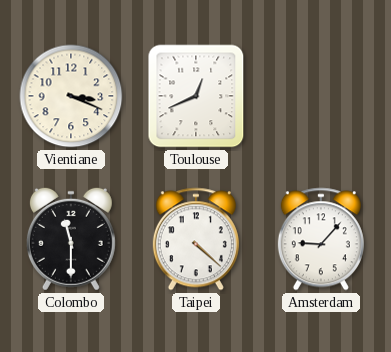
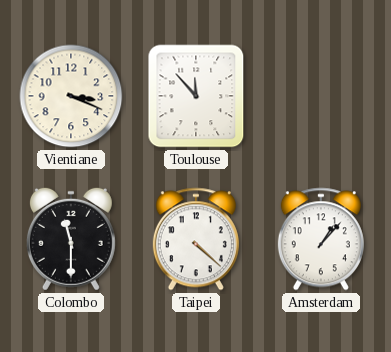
Toulouse: 12:41 -> 11:53
Amsterdam: 9:07 -> 1:07
